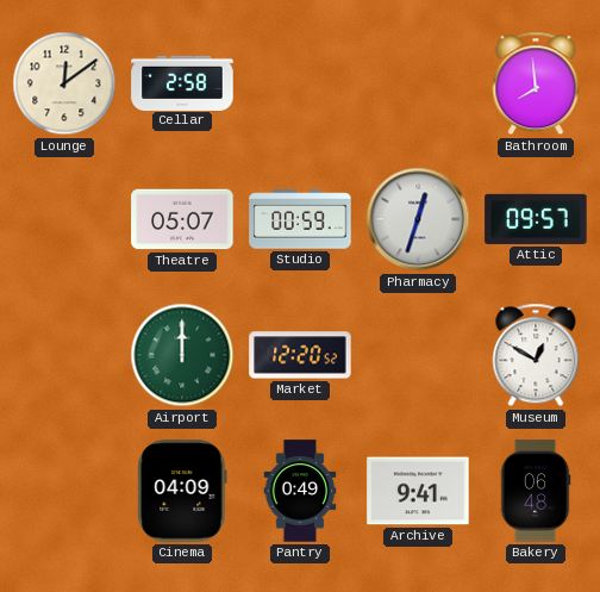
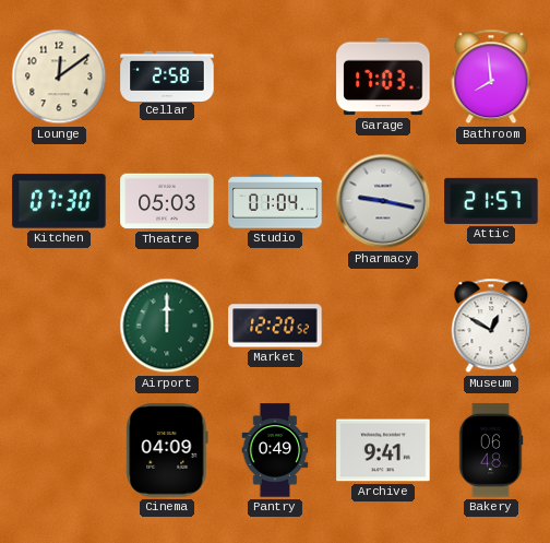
Garage: none -> 17:03
Kitchen: none -> 07:30
Theatre: 05:07 -> 05:03
Studio: 00:59 -> 01:04
Pharmacy: 12:33 -> 9:17
Attic: 09:57 -> 21:57
